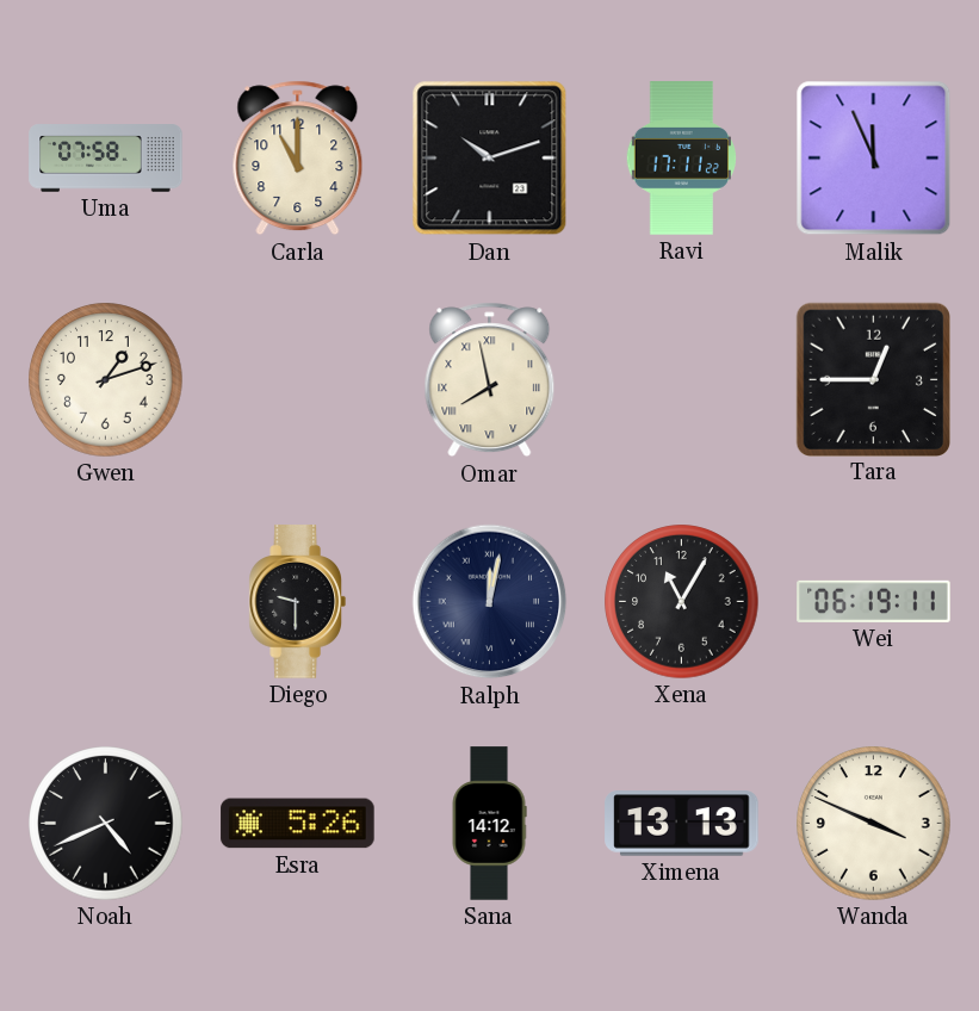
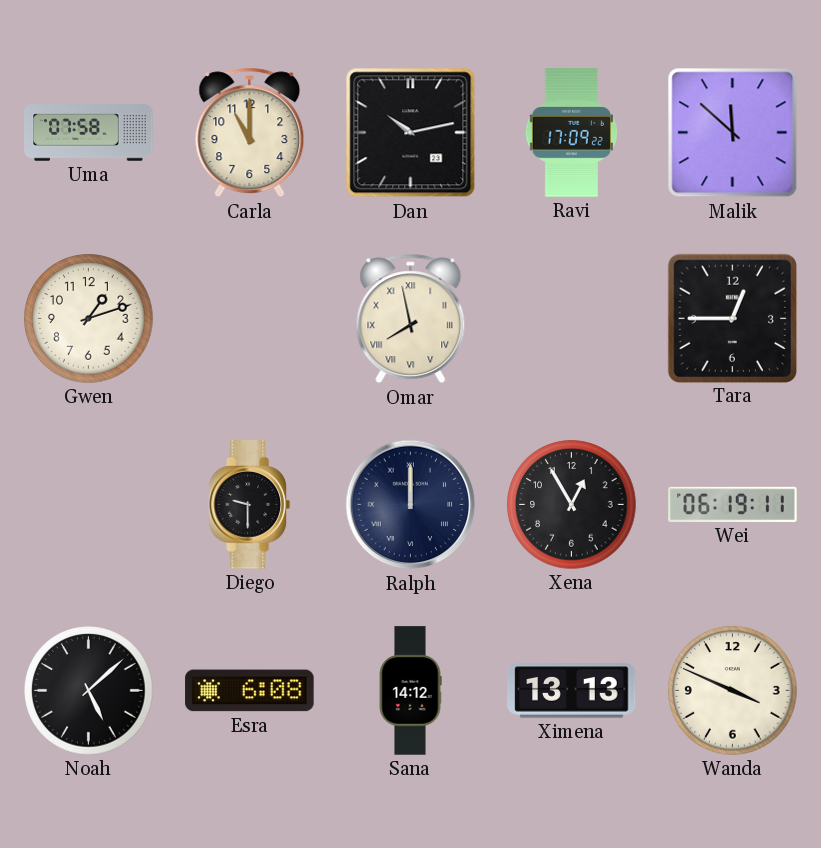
Dan: 10:12 -> 10:13
Ravi: 17:11 -> 17:09
Malik: 11:56 -> 11:52
Ralph: 12:02 -> 12:00
Xena: 11:05 -> 12:55
Noah: 4:41 -> 5:08
Esra: 5:26 -> 6:08
